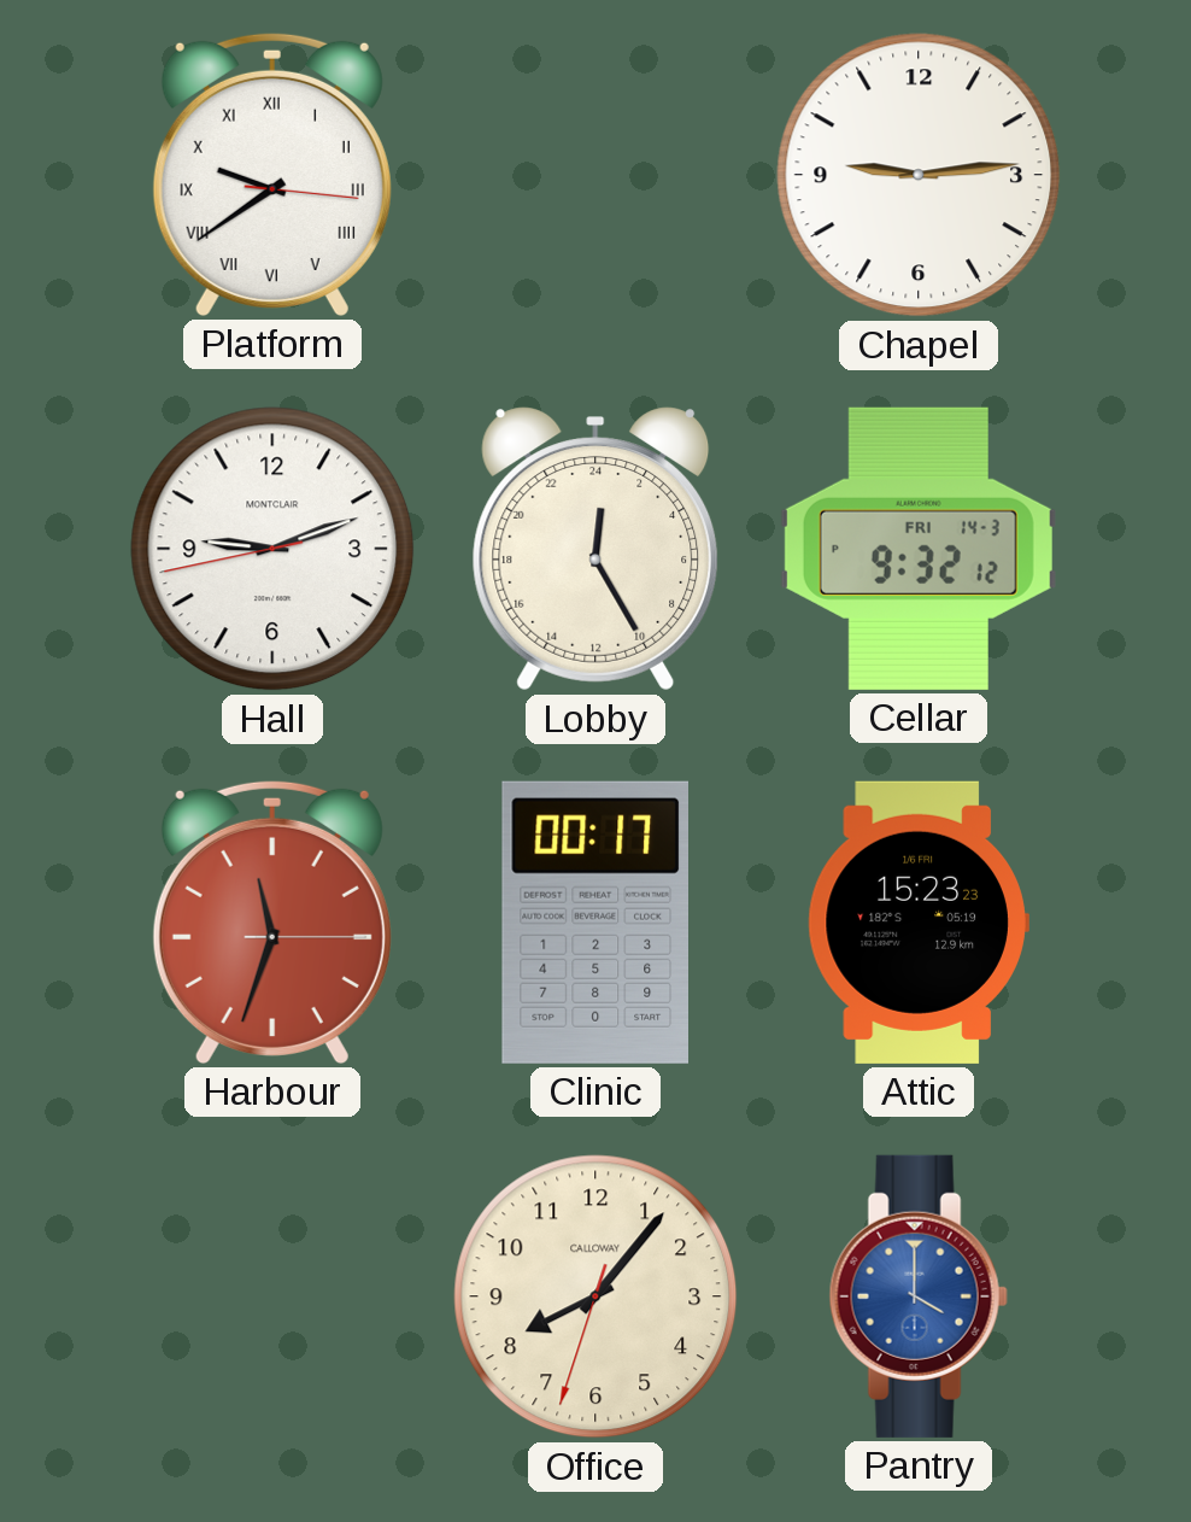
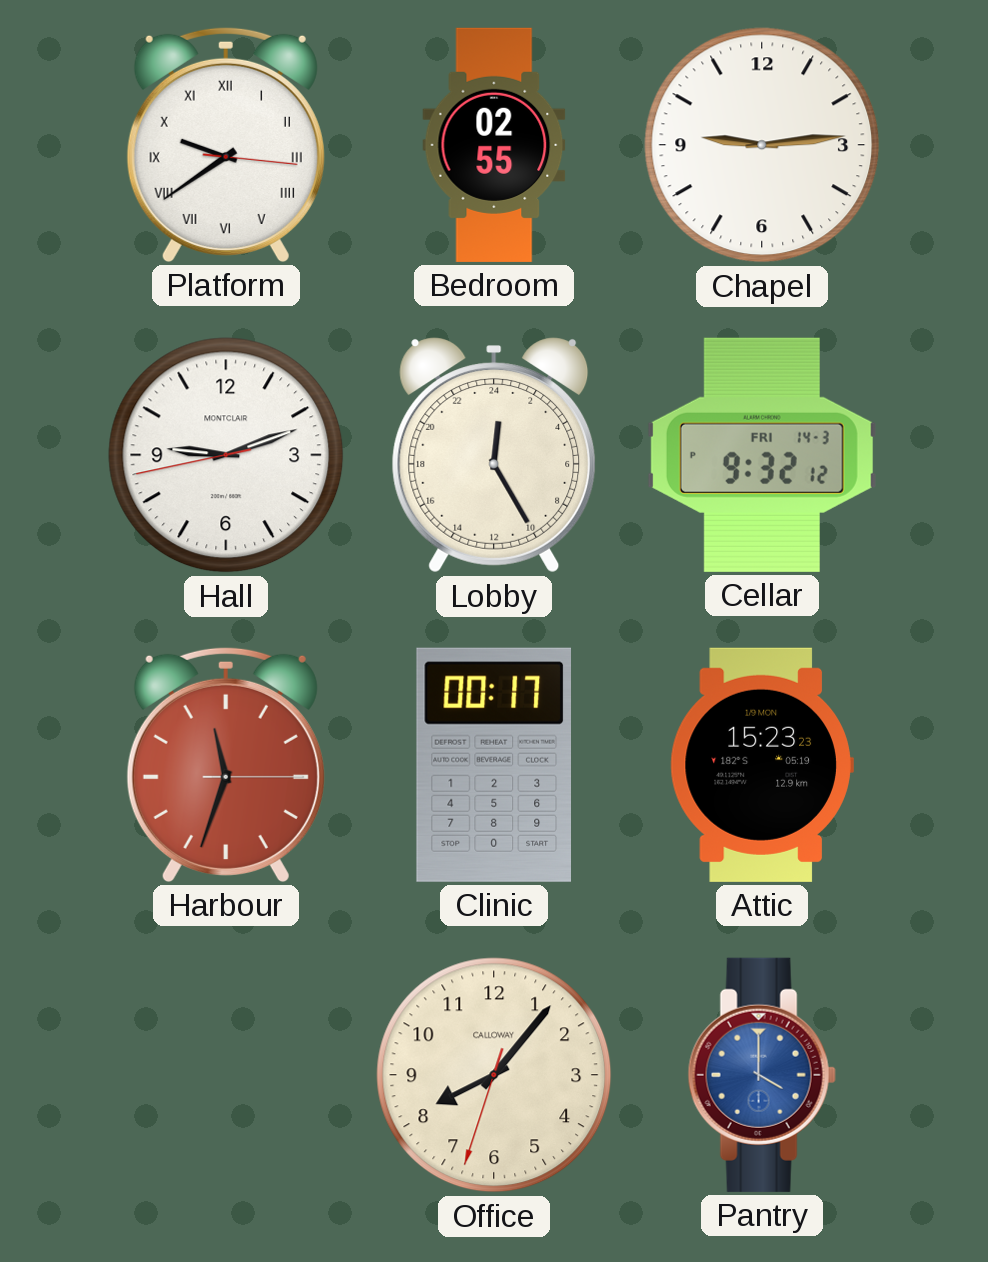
Bedroom: none -> 02:55
Attic date: 1/6 FRI -> 1/9 MON
